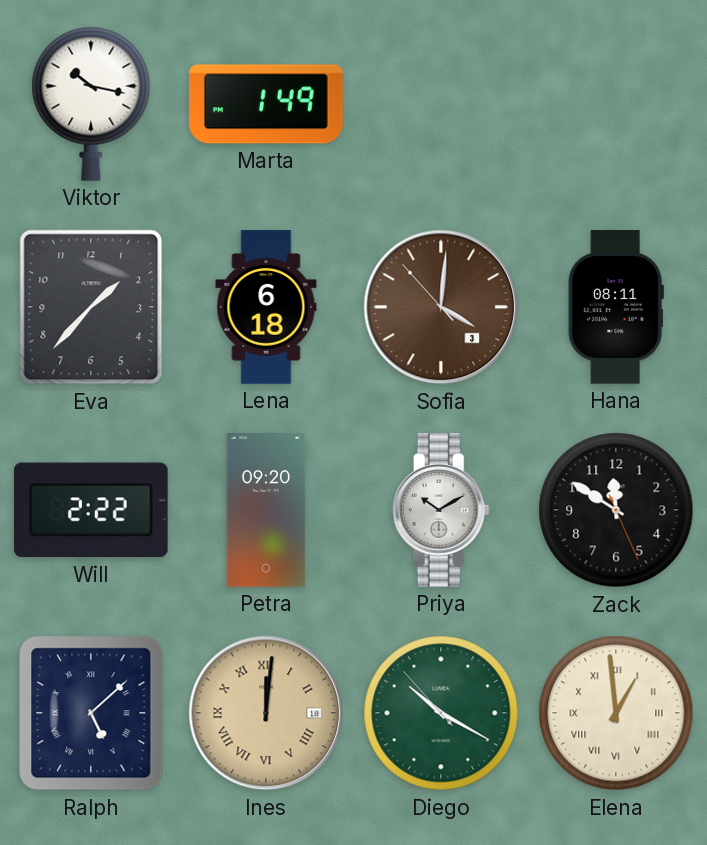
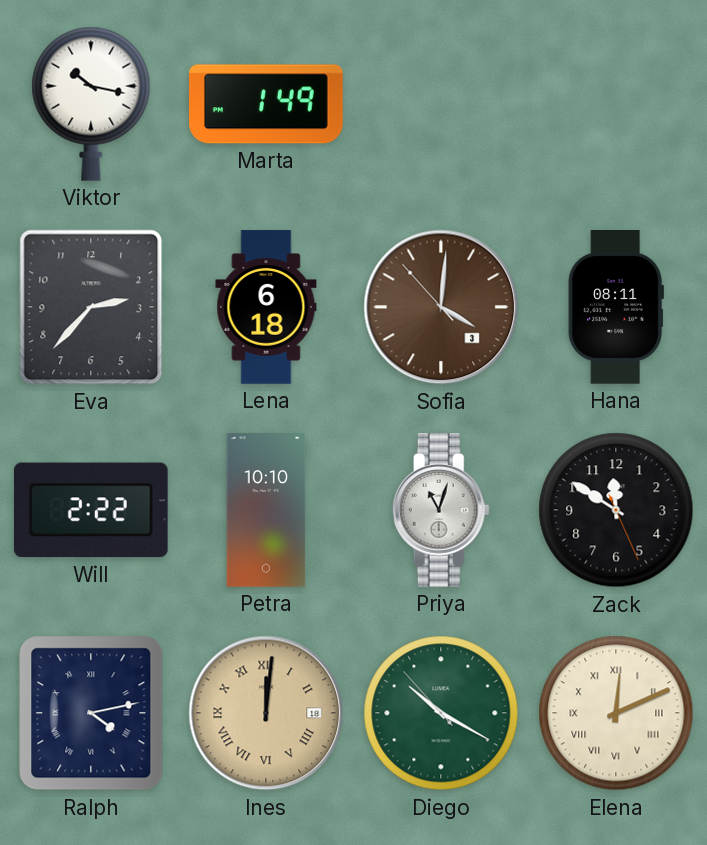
Eva: 1:37 -> 2:37
Petra: 09:20 -> 10:10
Priya: 10:10 -> 11:03
Ralph: 5:08 -> 4:13
Elena: 12:59 -> 12:11
